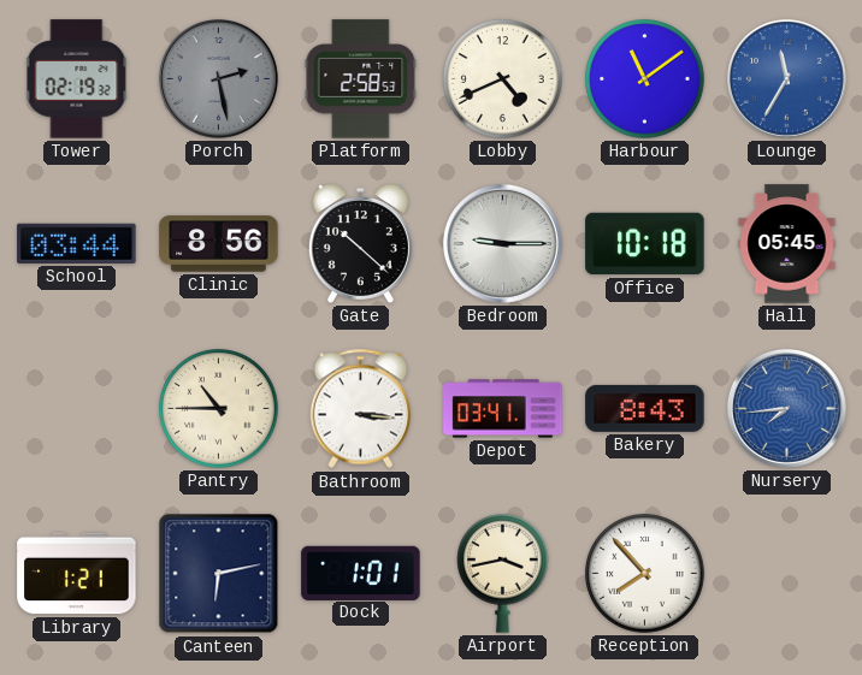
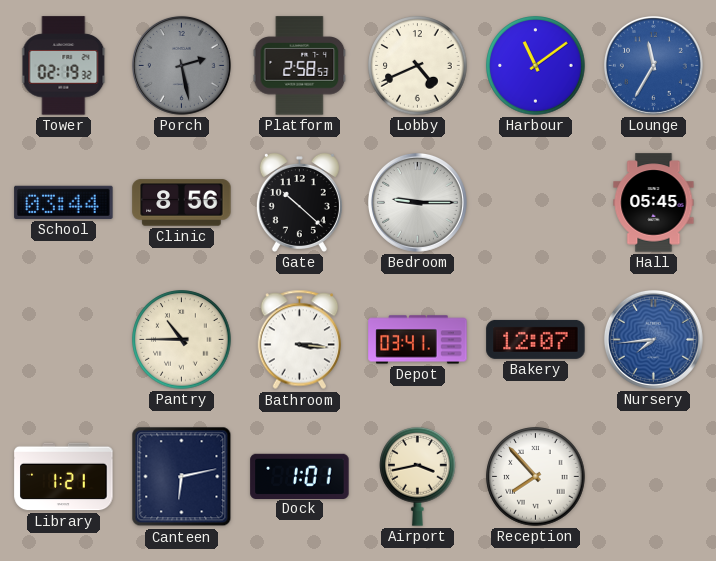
Office: 10:18 -> none
Bakery: 8:43 -> 12:07
